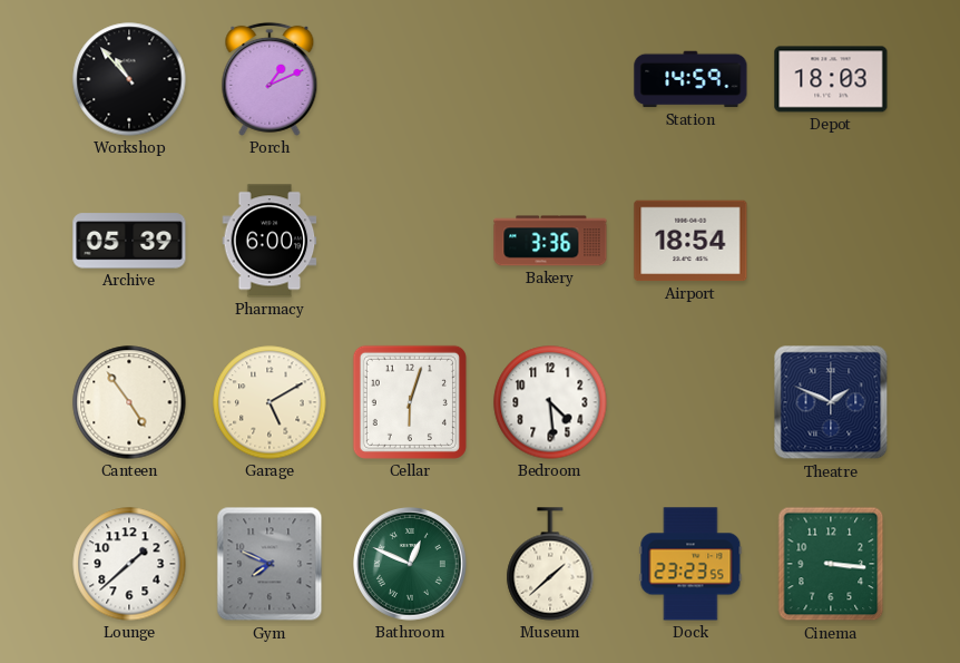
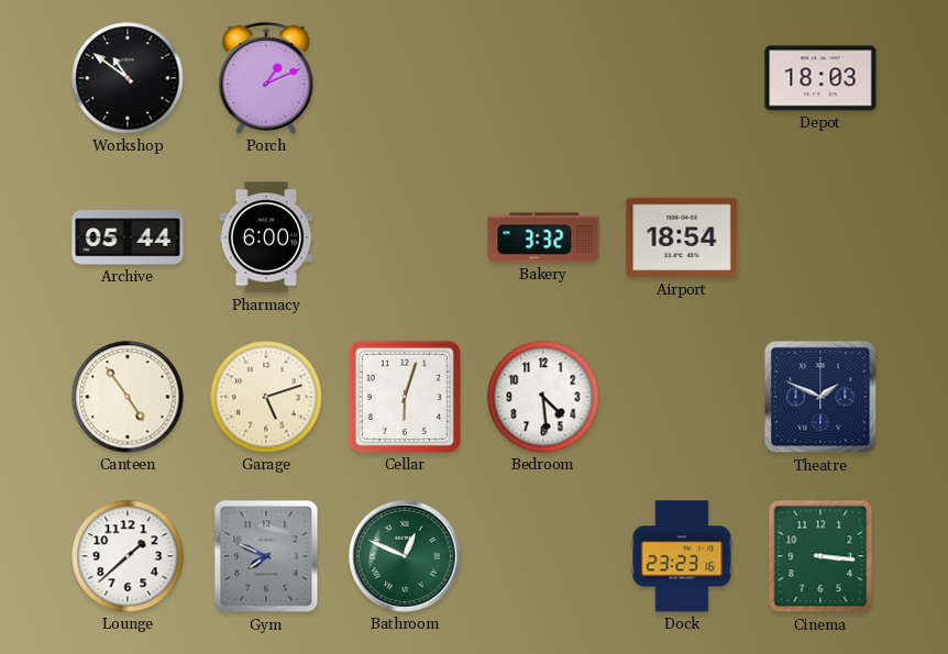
Workshop: 10:53 -> 10:51
Station: 14:59 -> none
Archive: 05:39 -> 05:44
Bakery: 3:36 -> 3:32
Garage: 5:10 -> 5:12
Museum: 1:38 -> none
Dock: 23:23:55 -> 23:23:16
